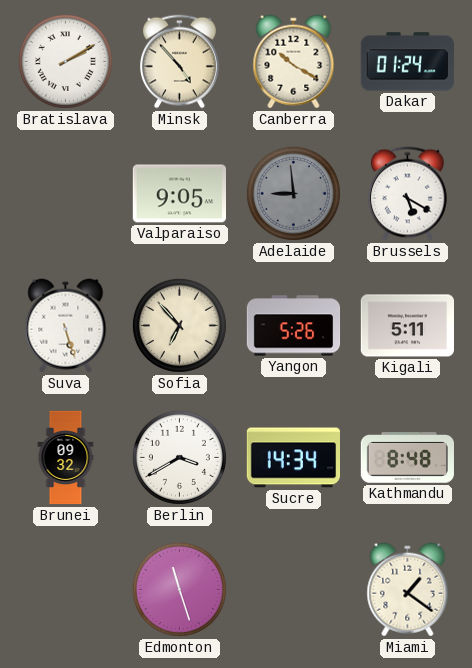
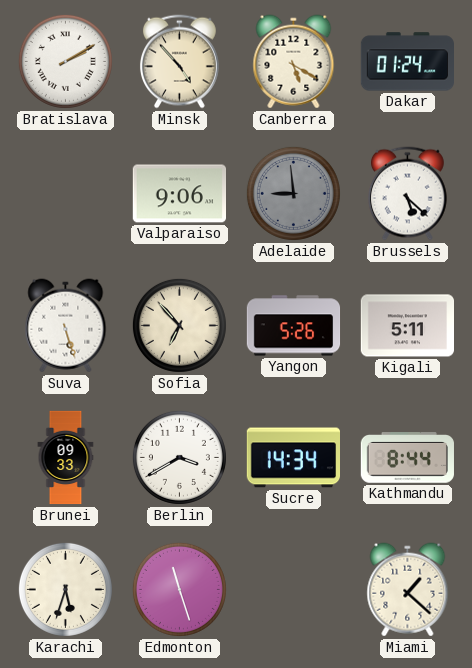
Canberra: 10:20 -> 5:20
Valparaiso: 9:05 -> 9:06
Brussels: 5:20 -> 5:22
Brunei: 09:32 -> 09:33
Kathmandu: 8:48 -> 8:44
Karachi: none -> 5:33
Miami: 1:21 -> 1:22
